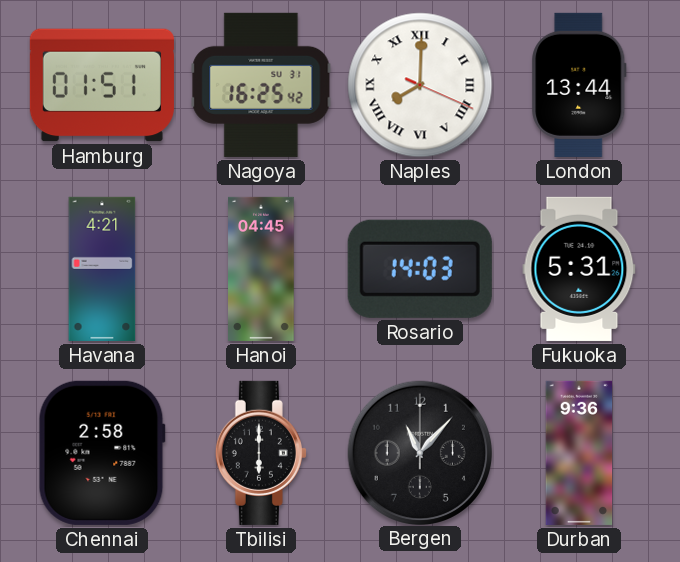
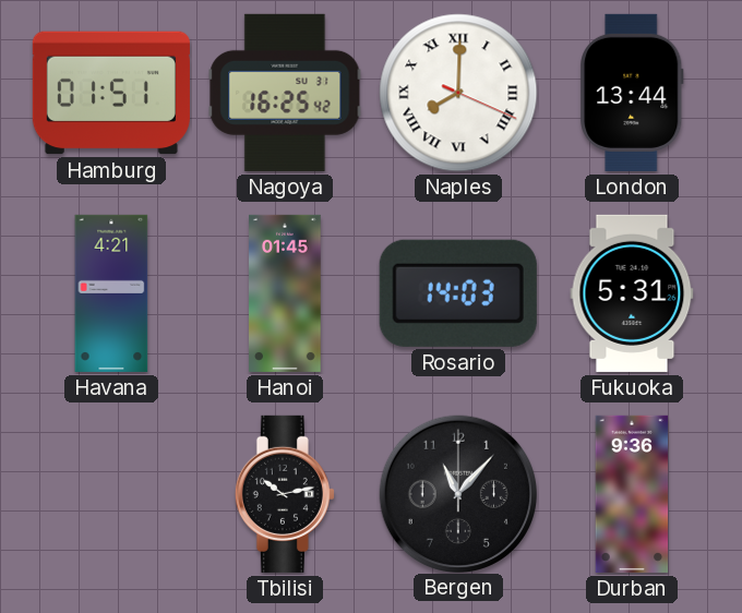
Hanoi: 04:45 -> 01:45
Chennai: 2:58 -> none
Tbilisi: 6:00 -> 10:13
